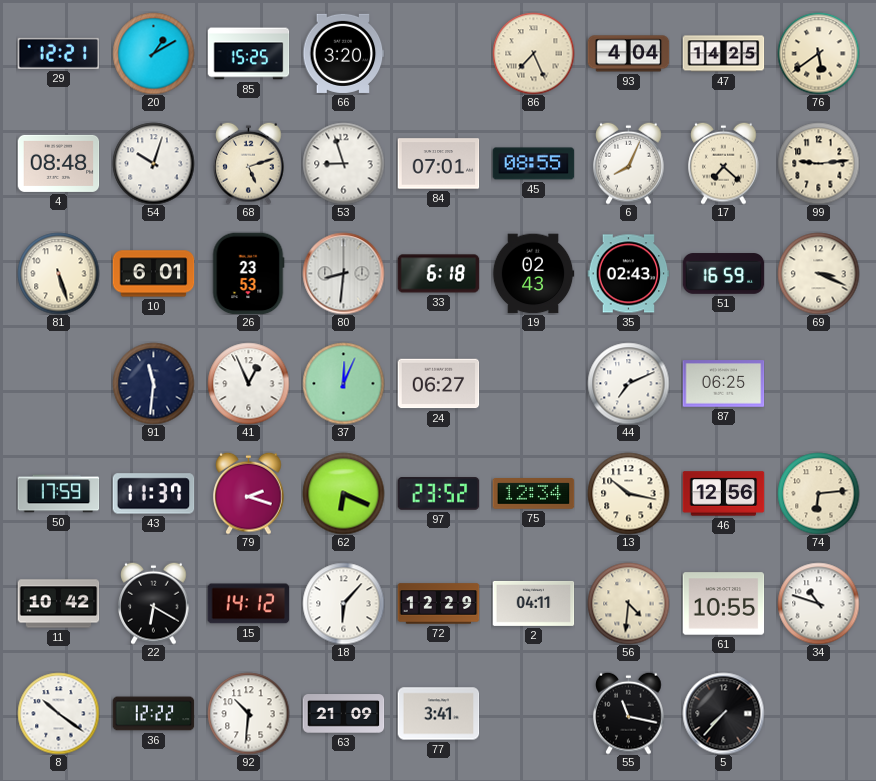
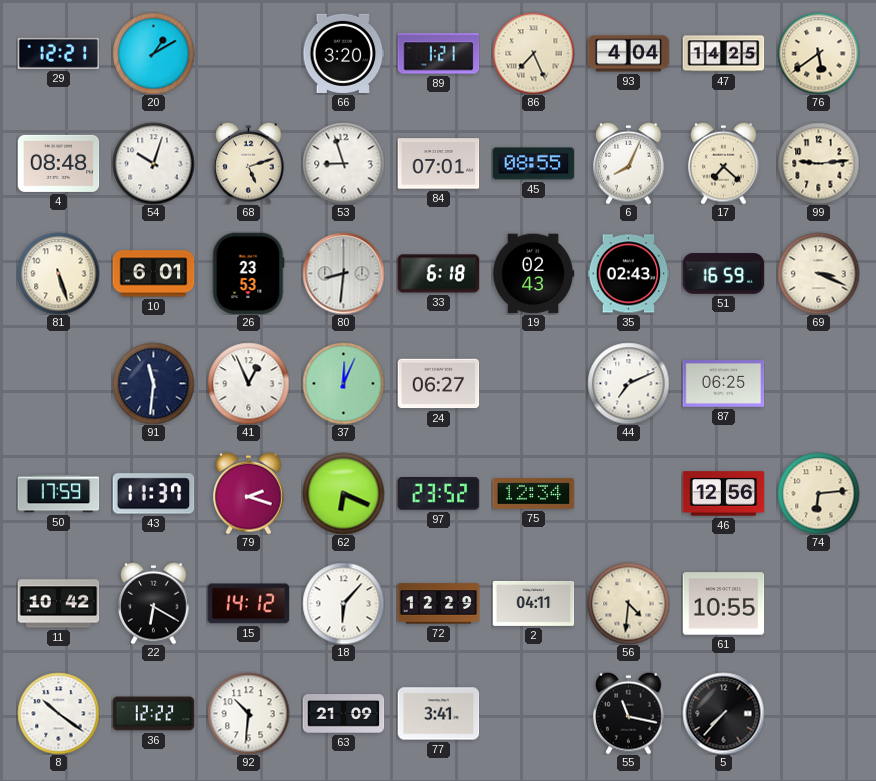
85: 15:25 -> none
89: none -> 1:21
13: 10:17 -> none
34: 10:48 -> none
